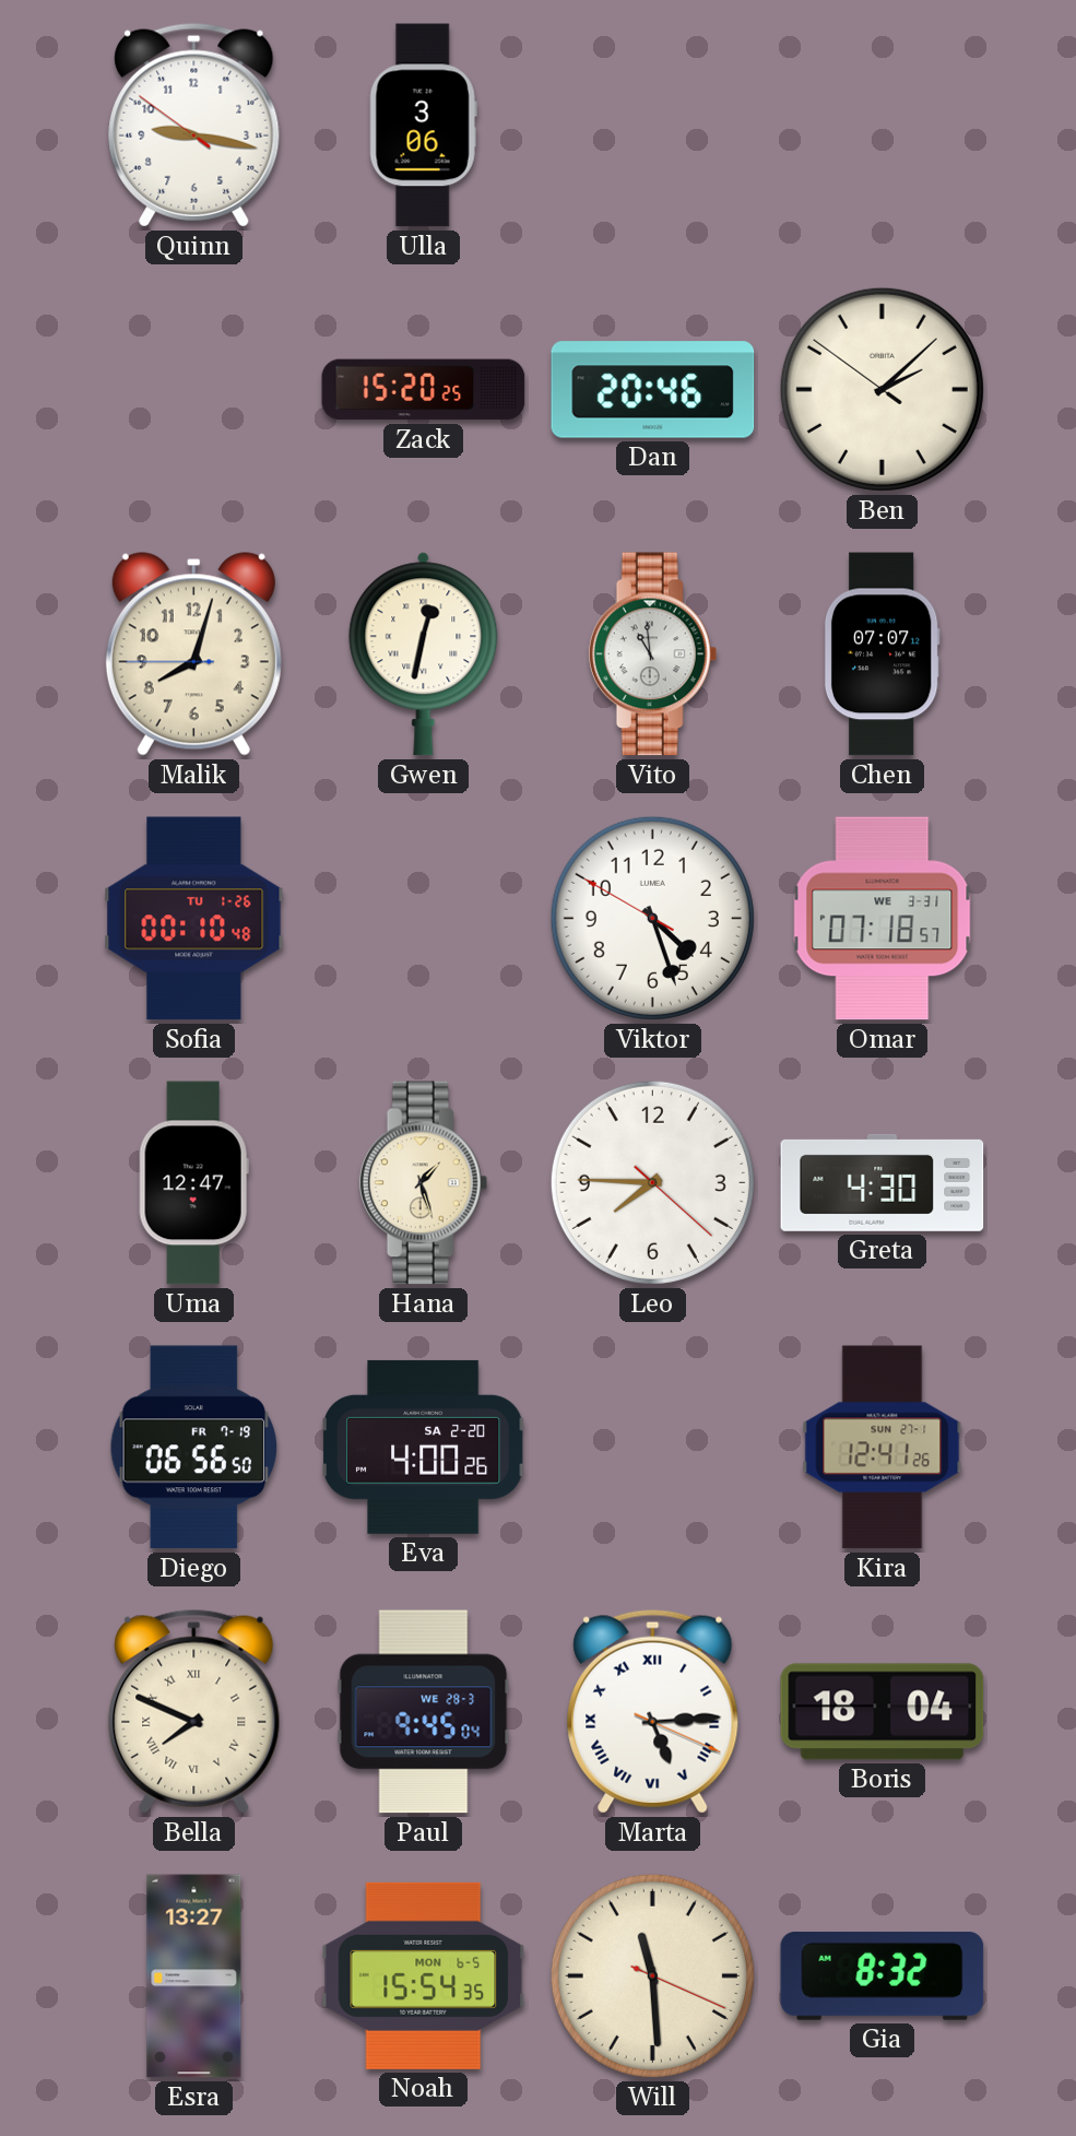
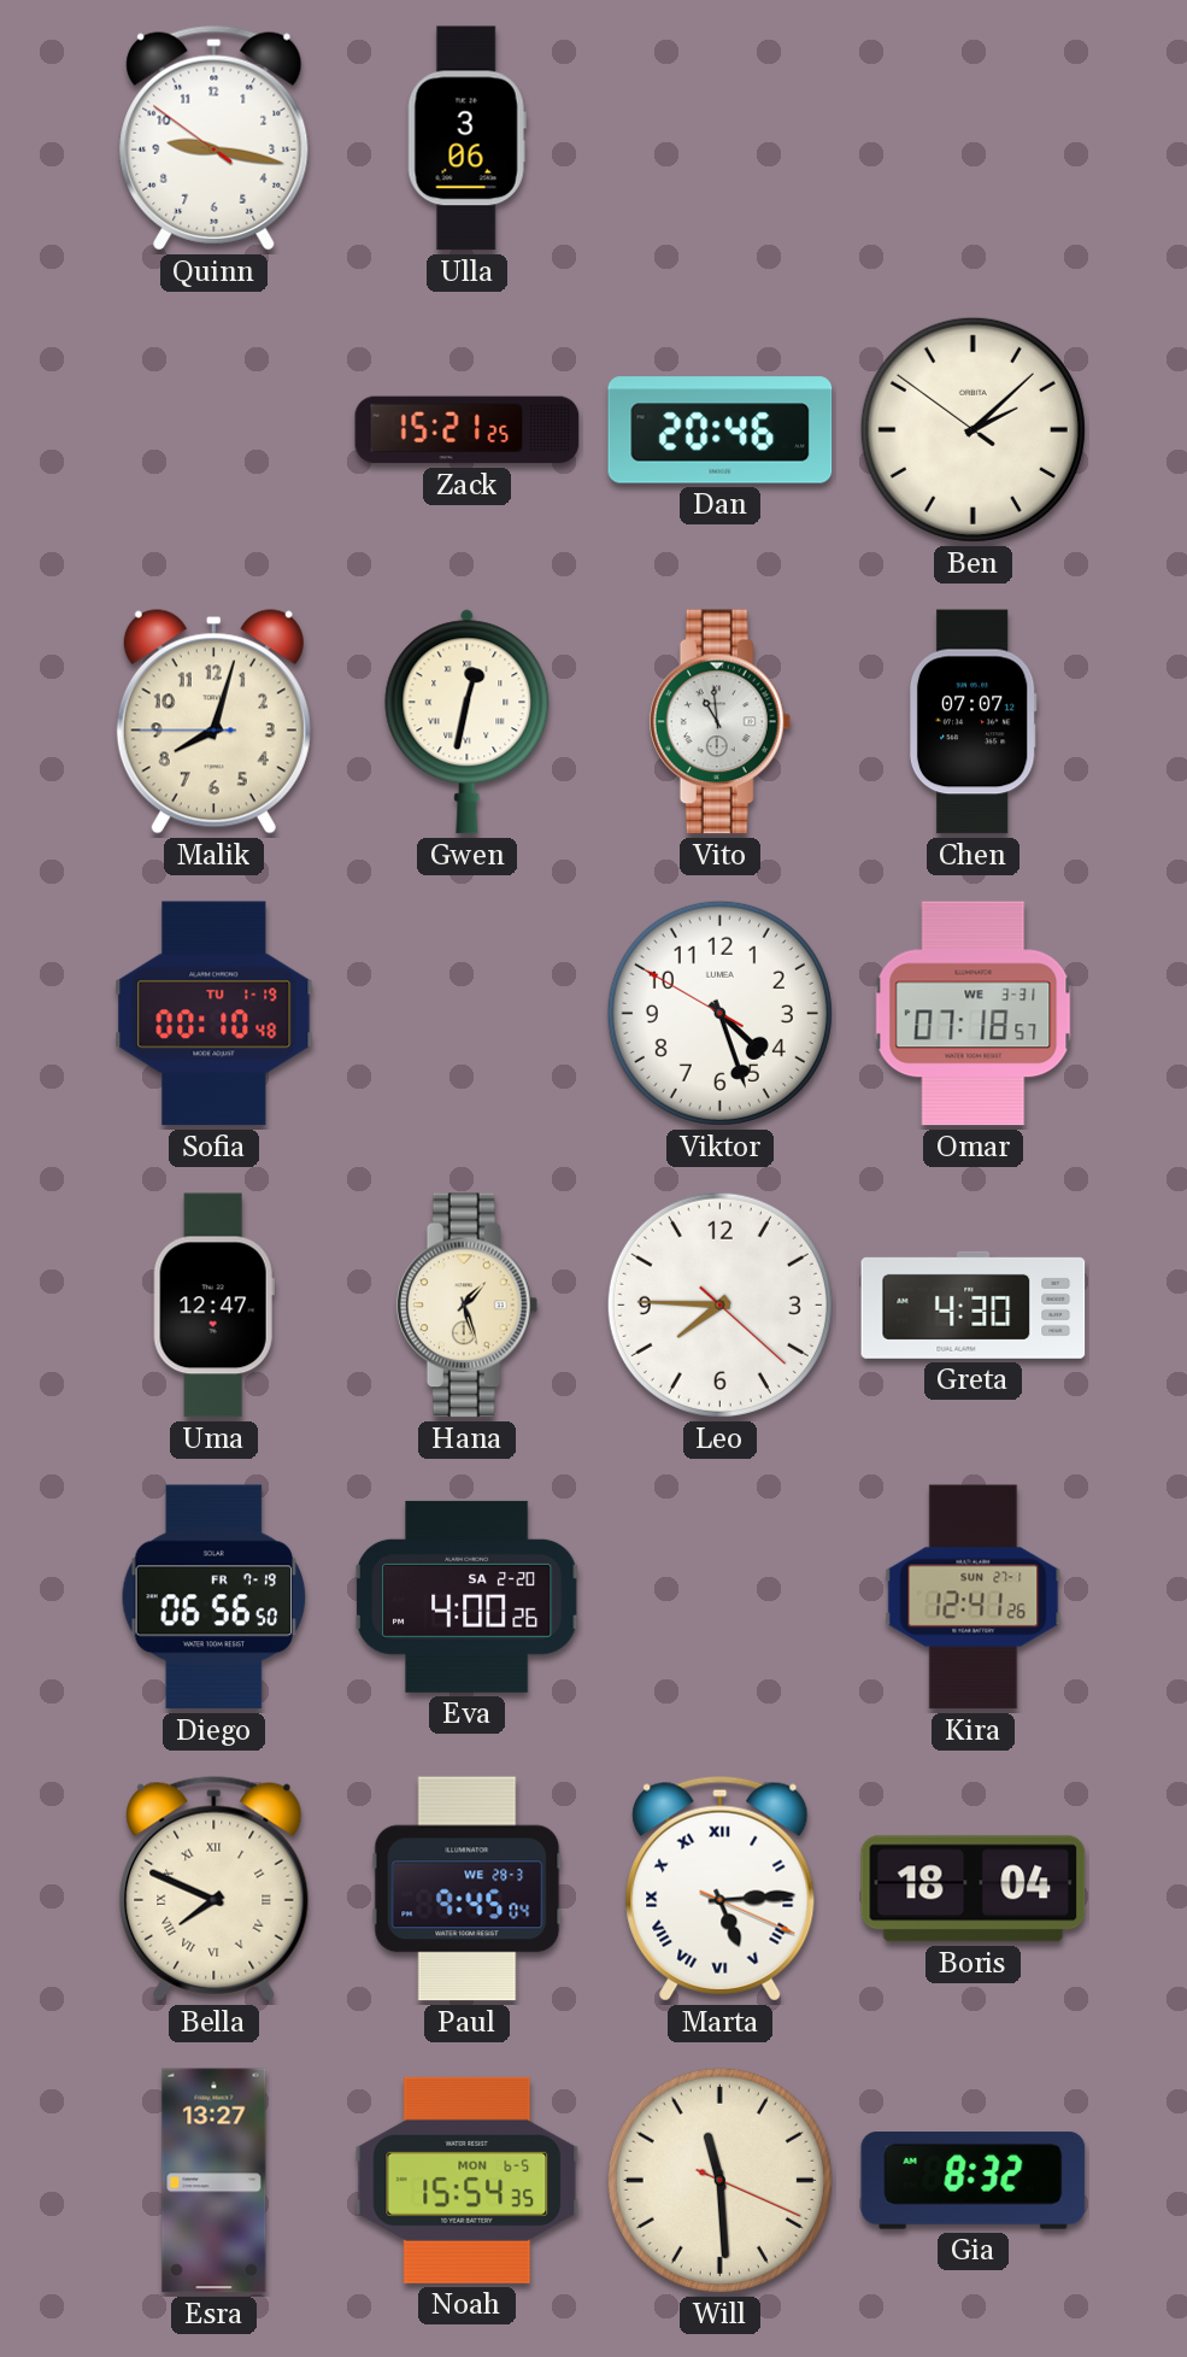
Zack: 15:20 -> 15:21
Sofia date: TU 1-26 -> TU 1-19
